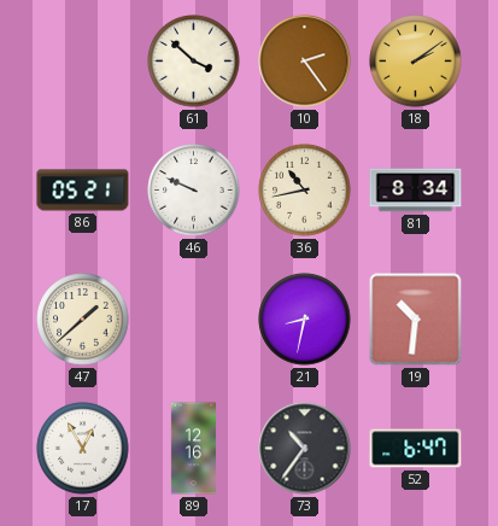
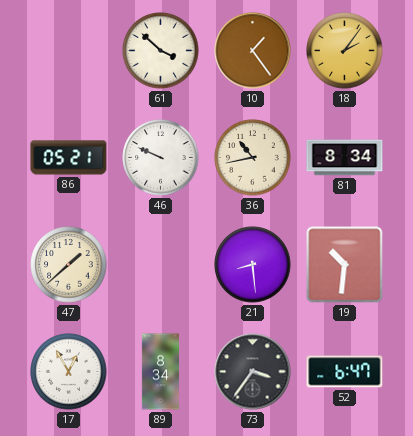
10: 2:24 -> 1:24
18: 2:09 -> 2:06
21: 8:32 -> 8:29
89: 12:16 -> 8:34
73: 10:36 -> 3:36
